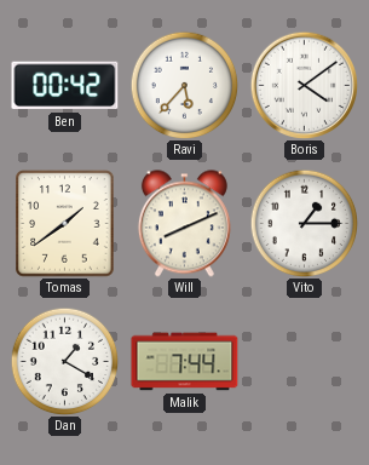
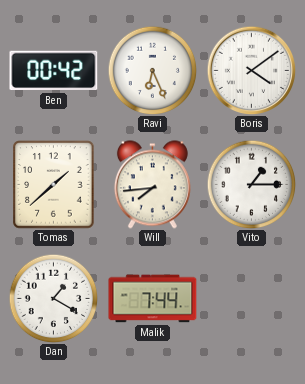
Ravi: 5:37 -> 6:26
Tomas: 1:39 -> 1:38
Will: 8:11 -> 7:44
